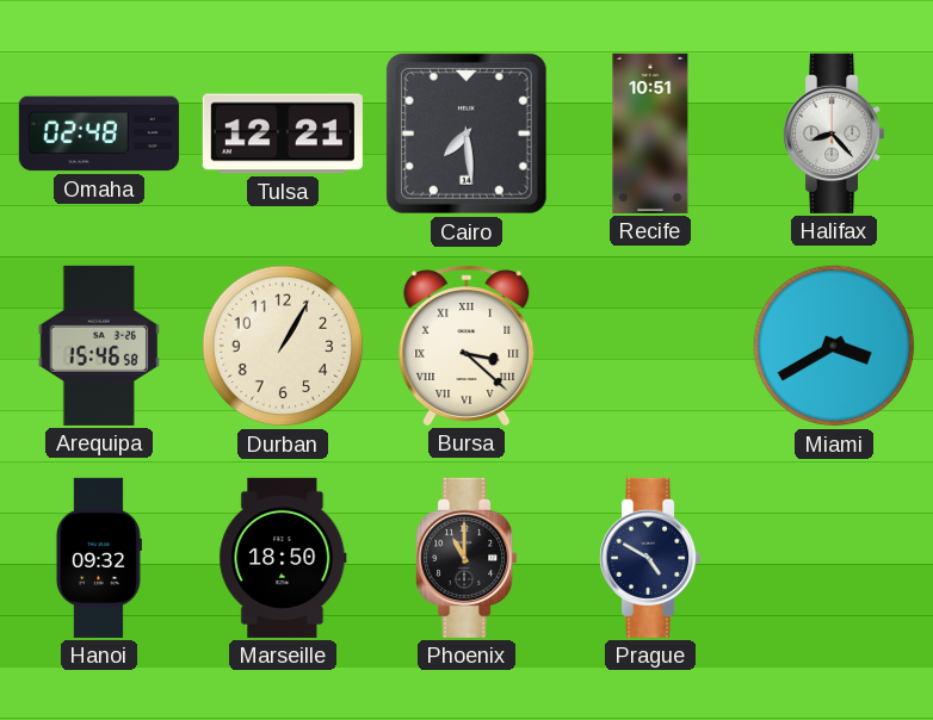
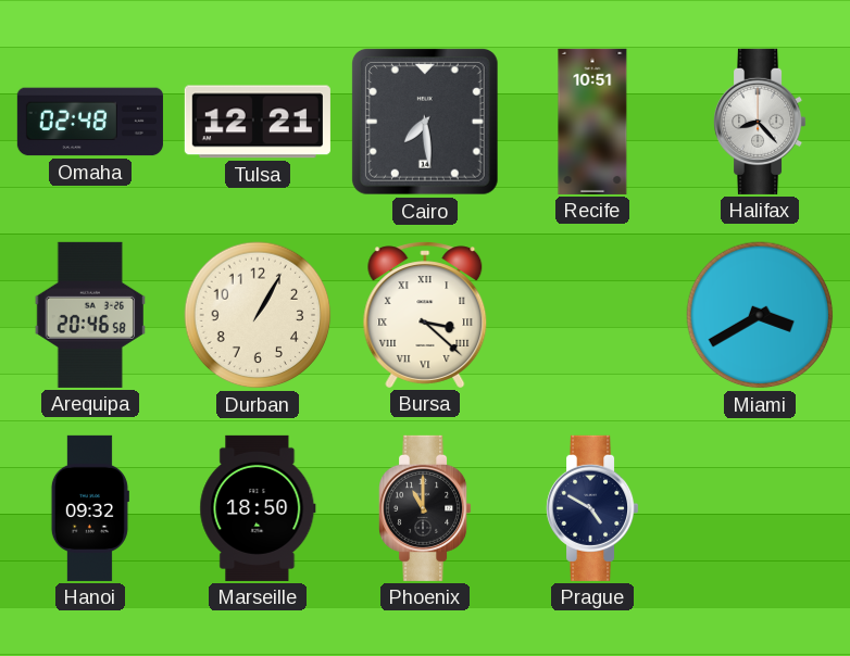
Arequipa: 15:46 -> 20:46
